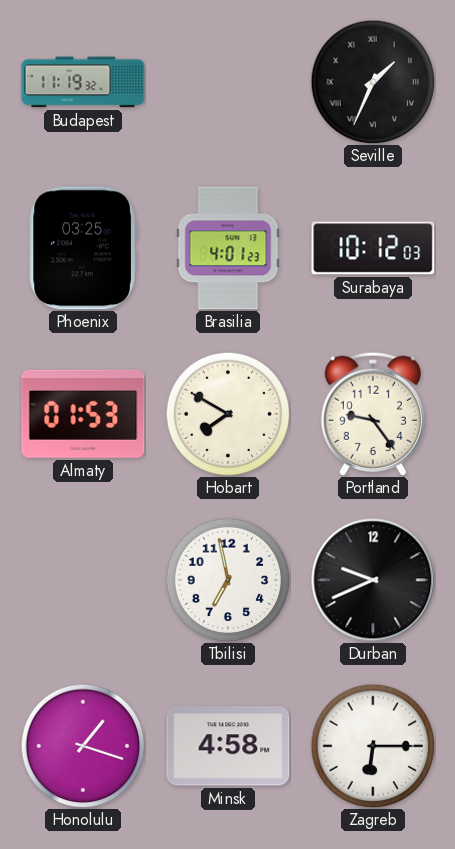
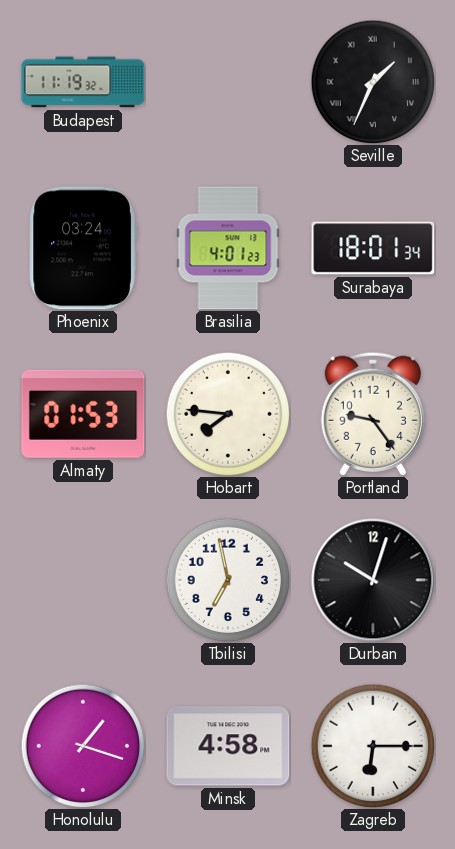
Phoenix: 03:25 -> 03:24
Surabaya: 10:12 -> 18:01
Hobart: 7:50 -> 7:46
Durban: 9:41 -> 10:03
